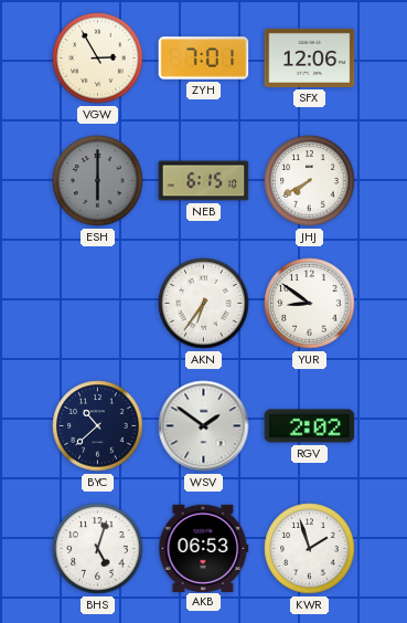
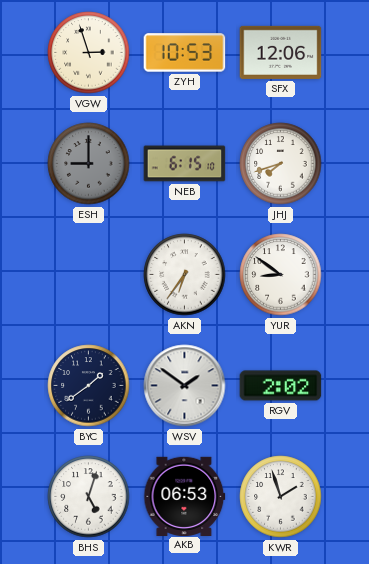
VGW: 2:55 -> 2:57
ZYH: 7:01 -> 10:53
ESH: 6:00 -> 9:00
JHJ: 7:40 -> 7:42
BYC: 10:38 -> 1:39
